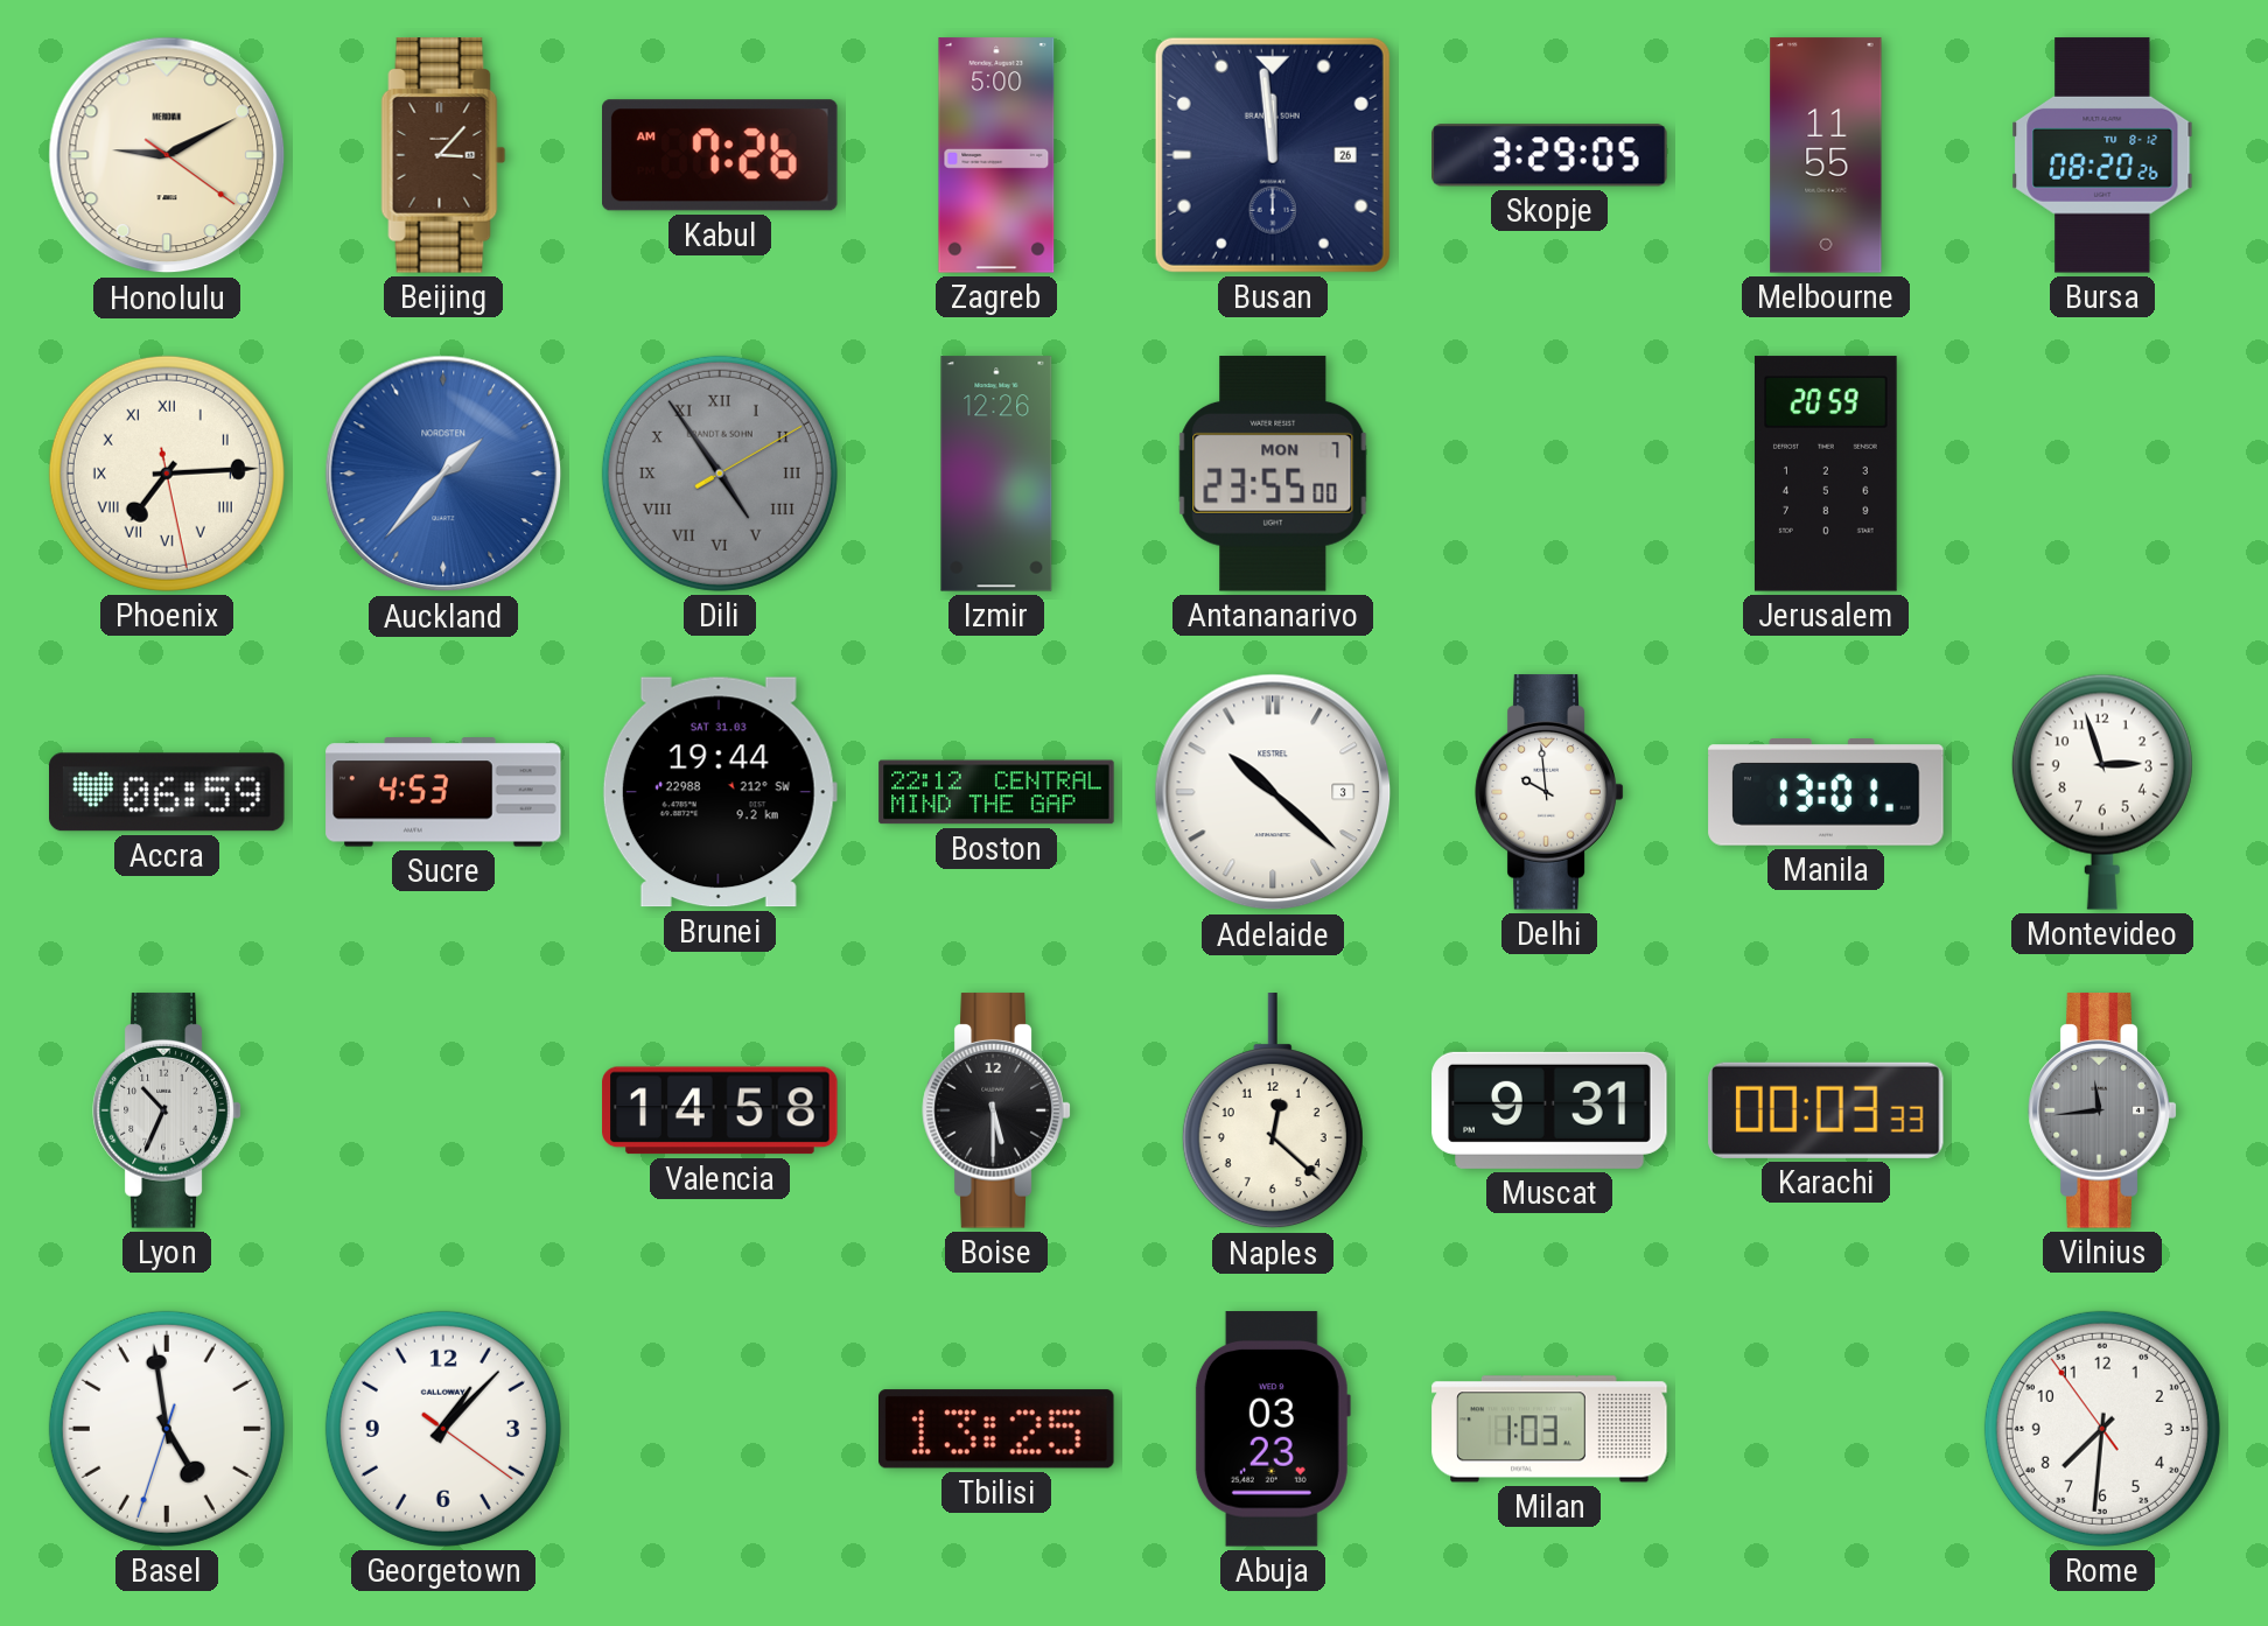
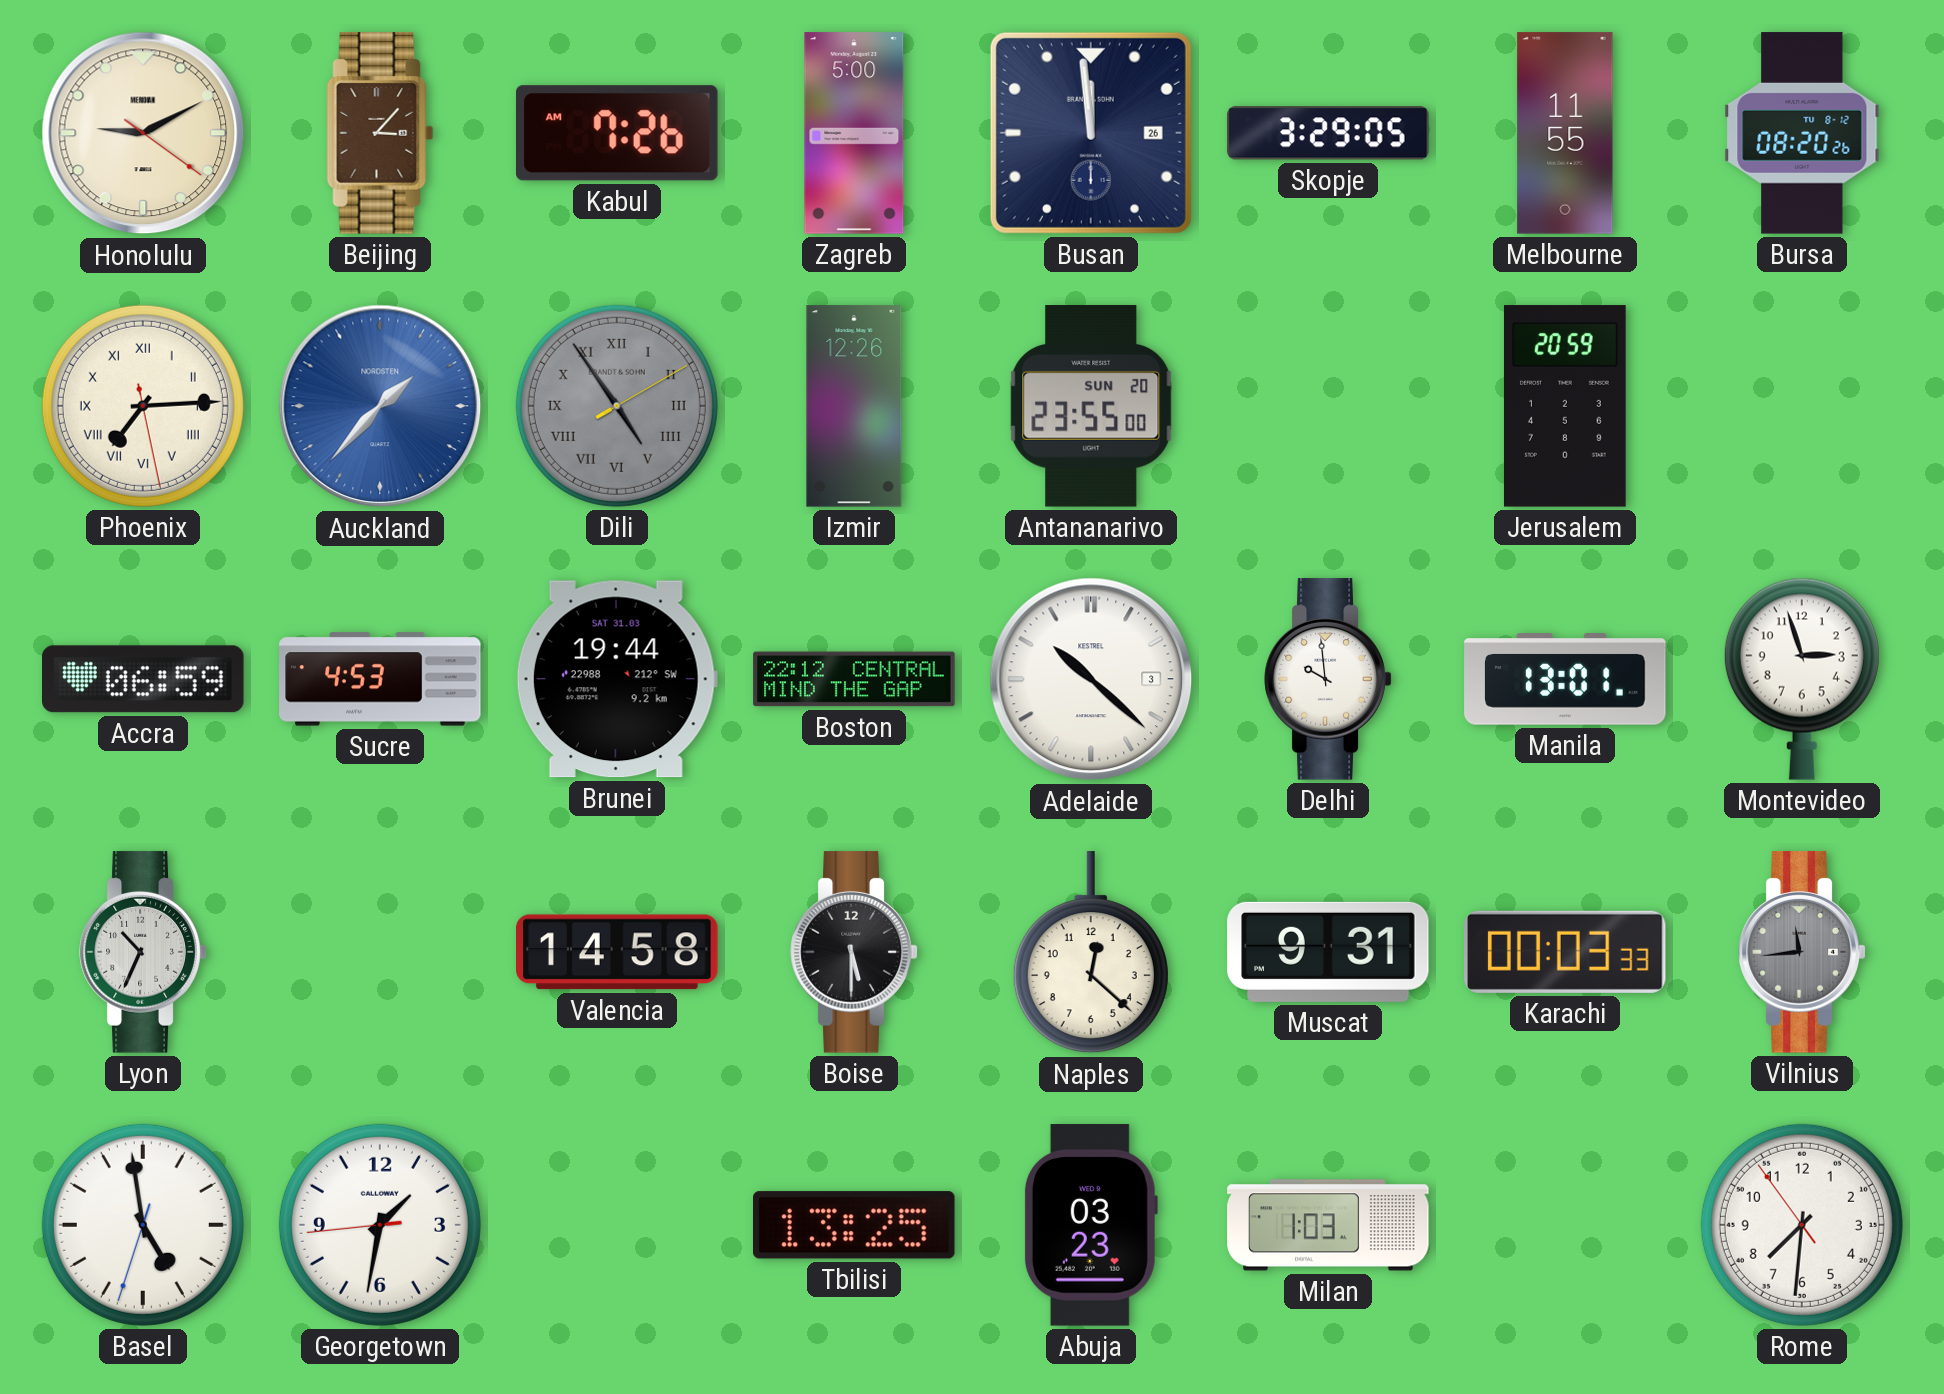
Antananarivo date: MON 7 -> SUN 20
Georgetown: 1:07 -> 1:31
